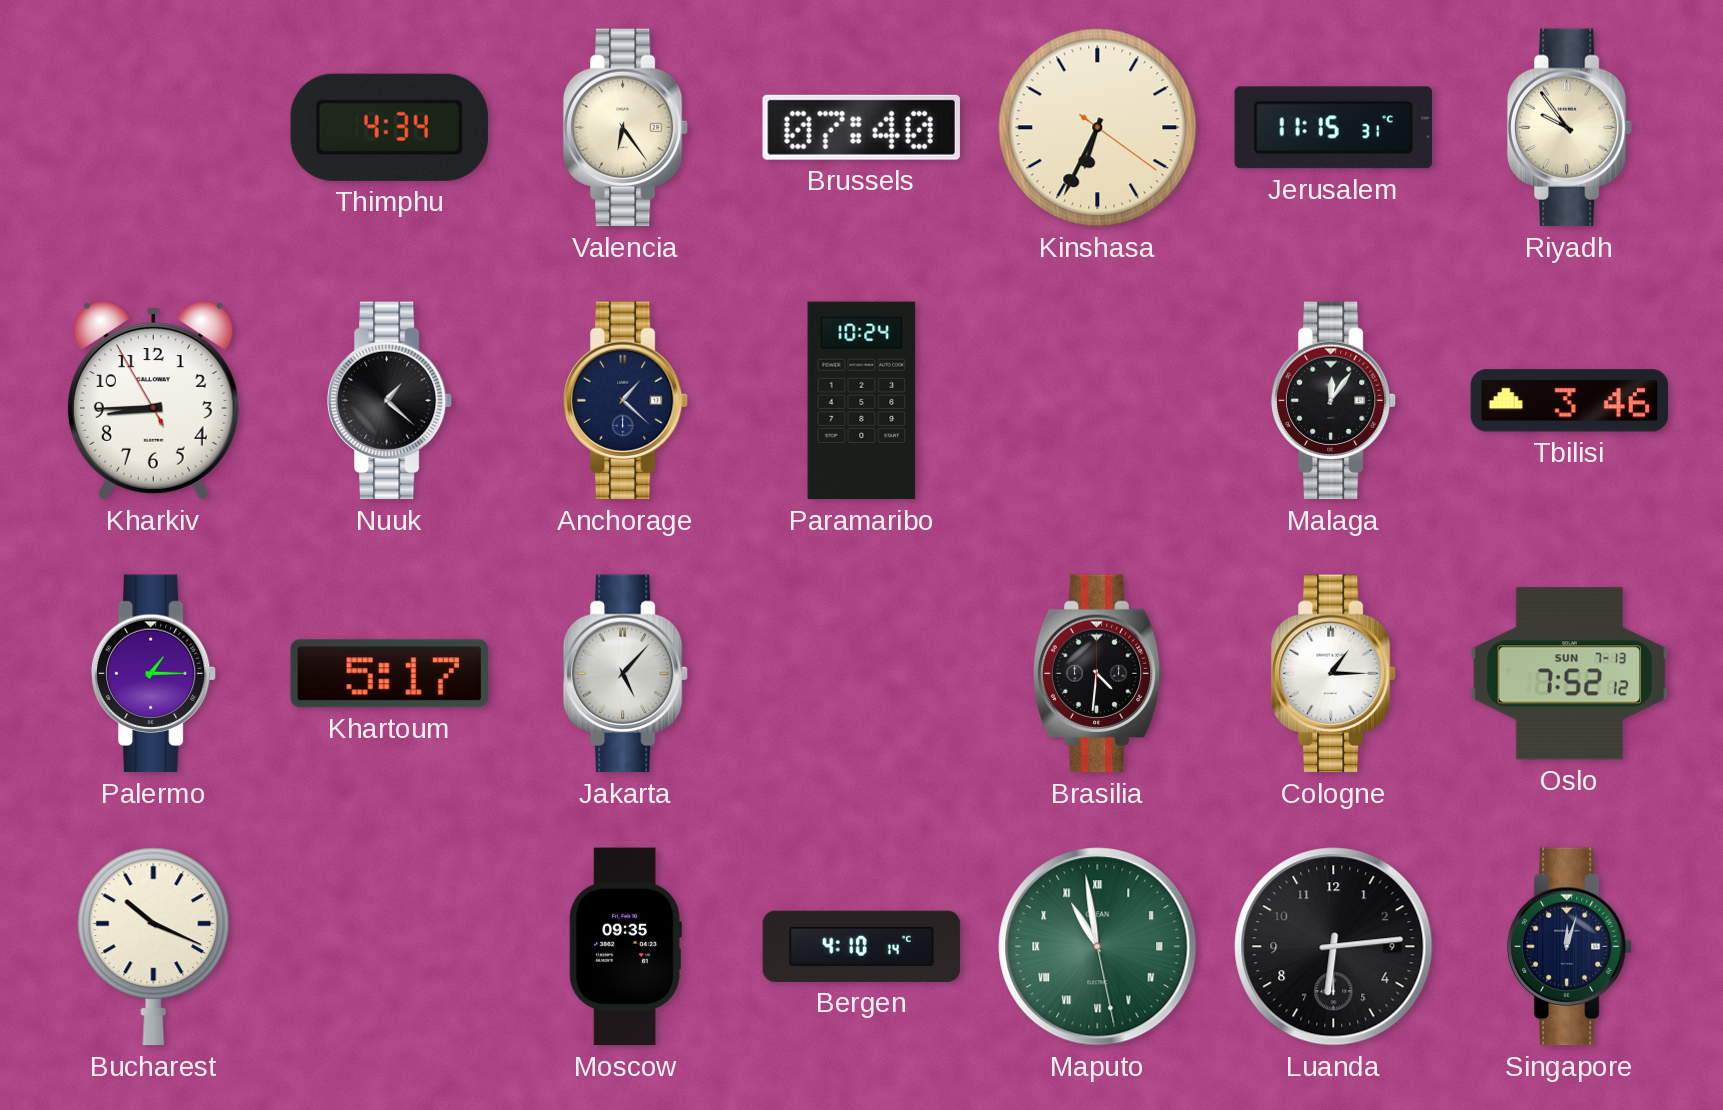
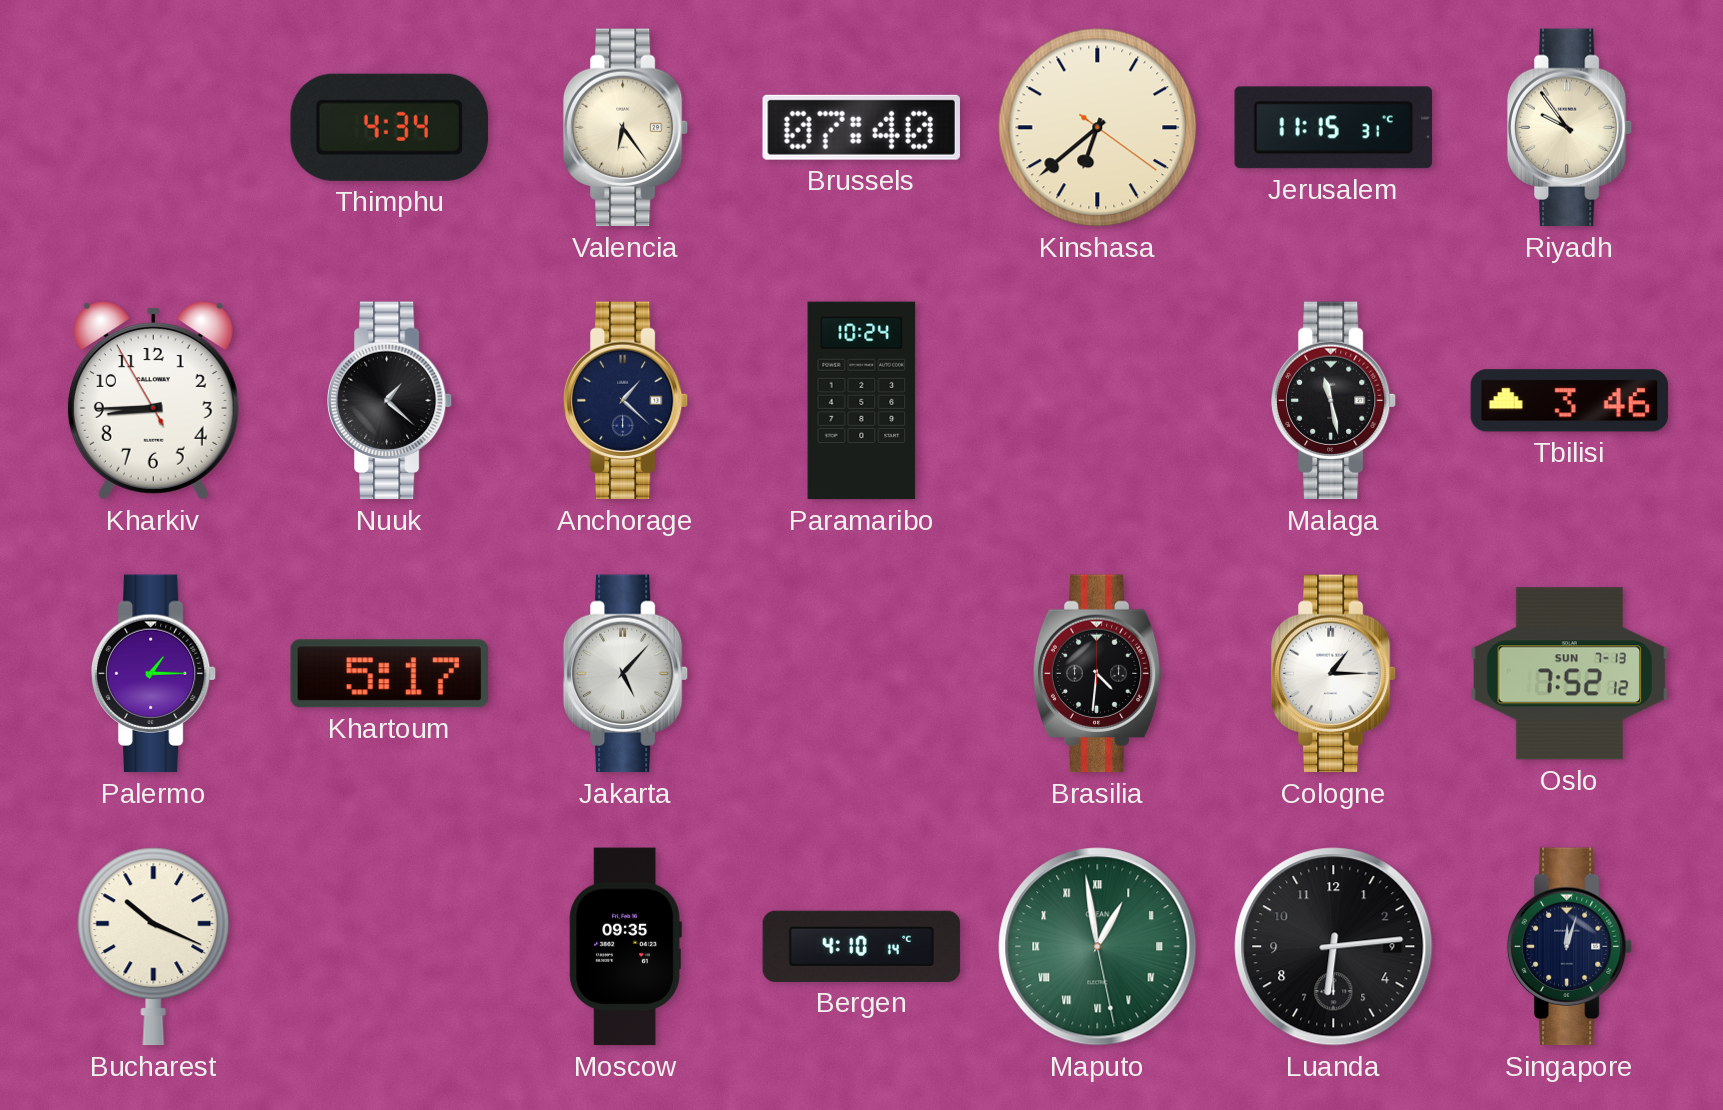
Kinshasa: 6:34 -> 6:38
Malaga: 12:06 -> 11:28
Maputo: 10:58 -> 12:58
